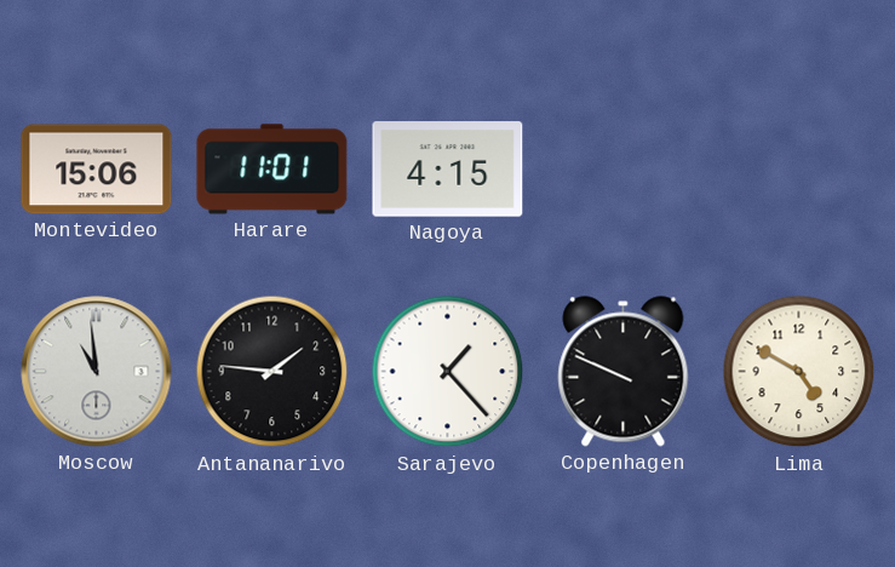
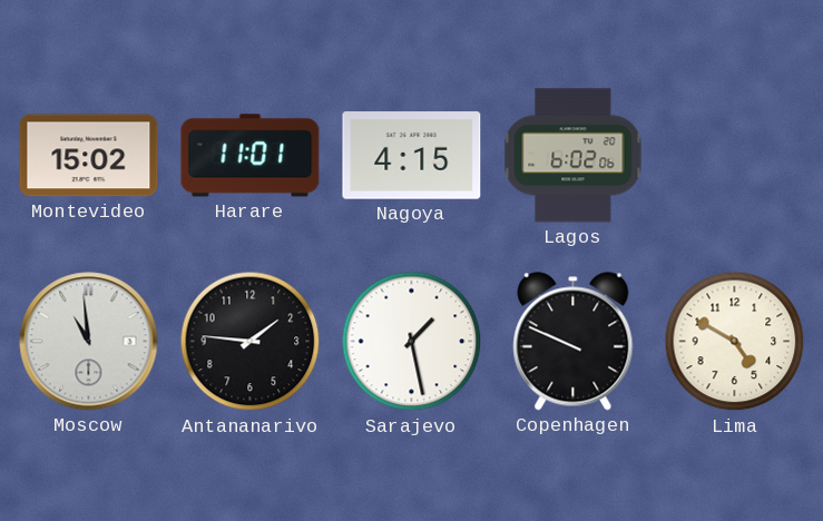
Montevideo: 15:06 -> 15:02
Lagos: none -> 6:02
Sarajevo: 1:23 -> 1:28
